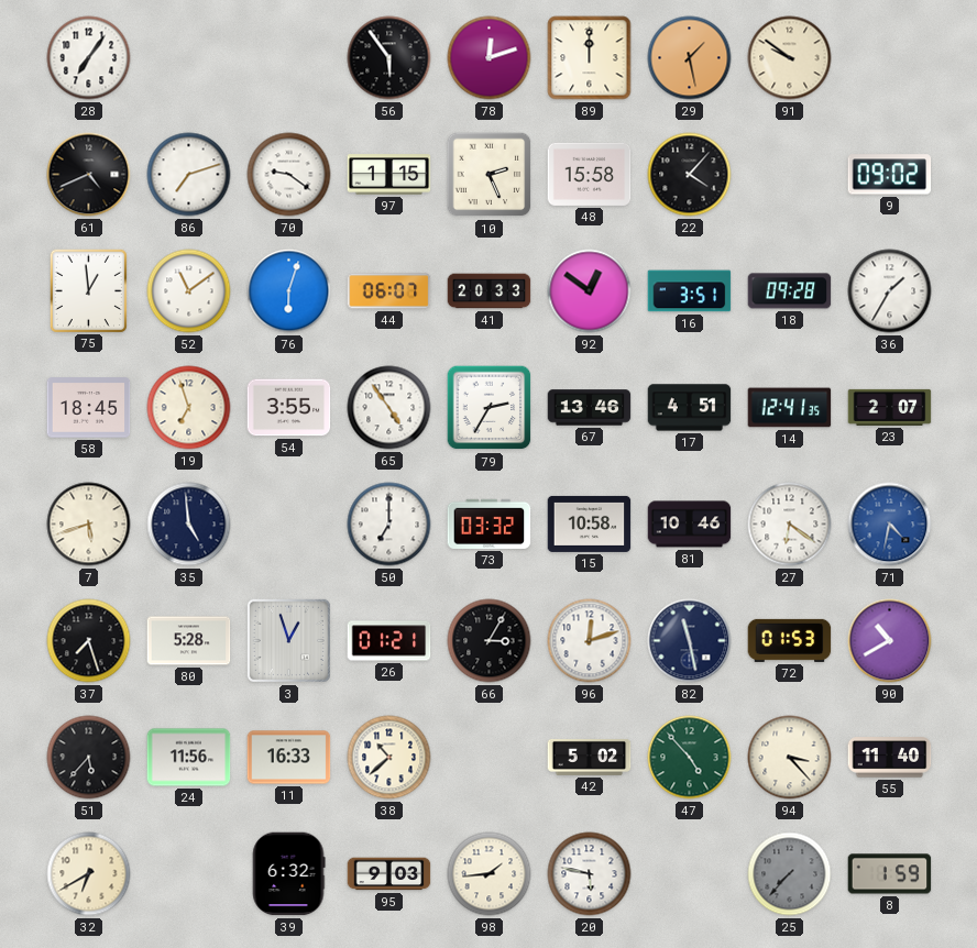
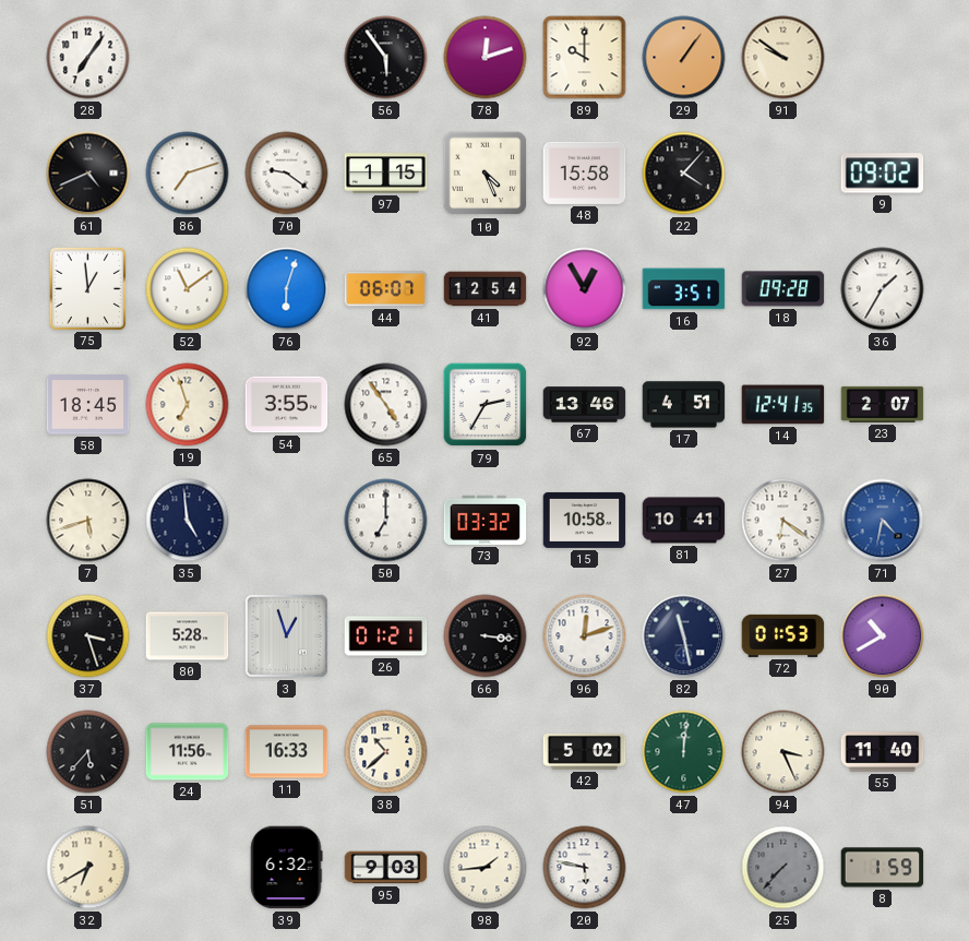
89: 12:00 -> 10:00
29: 1:28 -> 1:06
10: 2:26 -> 4:26
41: 20:33 -> 12:54
92: 12:51 -> 12:55
81: 10:46 -> 10:41
37: 7:27 -> 3:27
66: 3:05 -> 3:16
47: 4:53 -> 12:01
94: 3:23 -> 3:26
